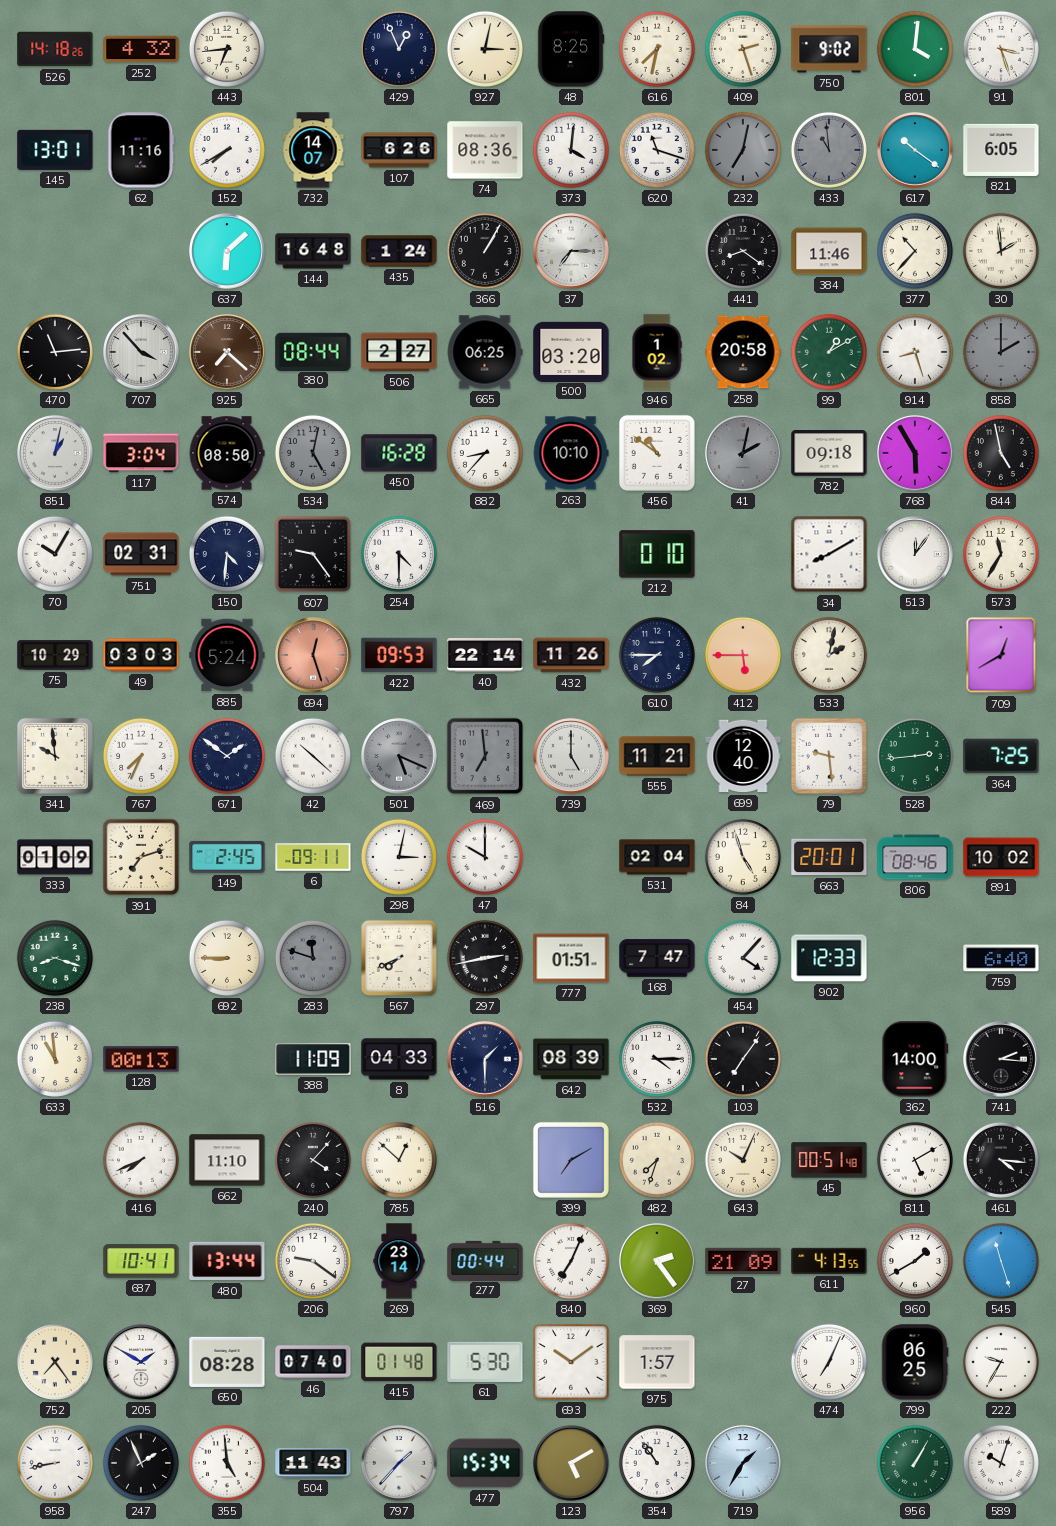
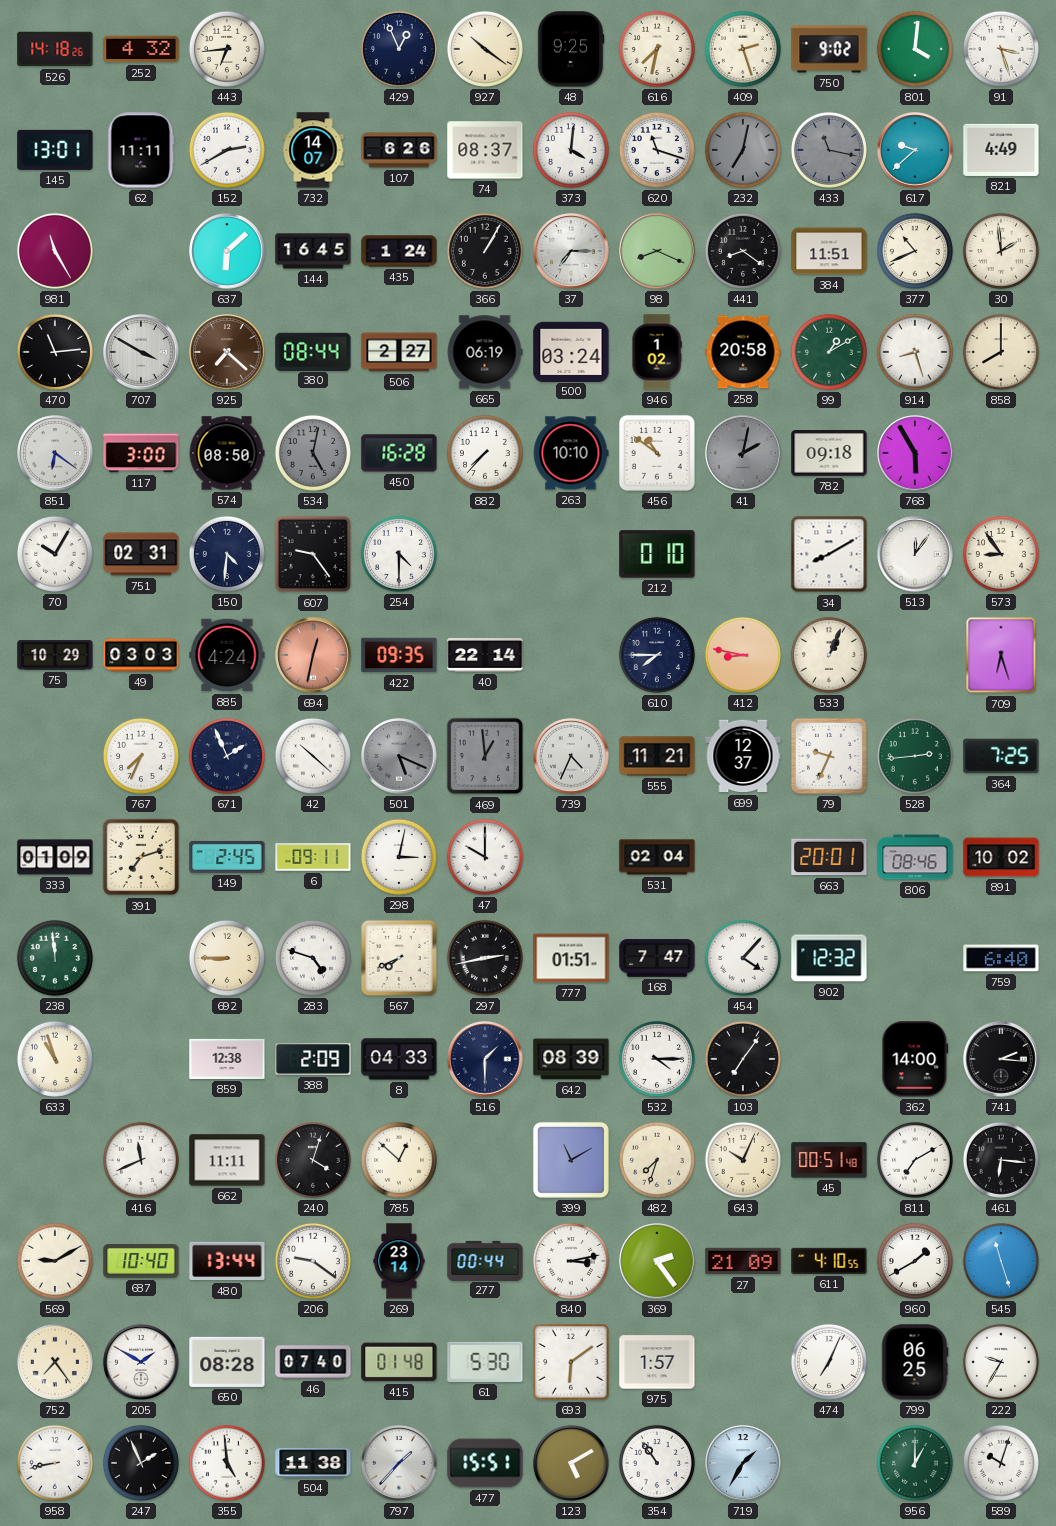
927: 3:02 -> 10:21
48: 8:25 -> 9:25
62: 11:16 -> 11:11
152: 7:40 -> 2:40
74: 08:36 -> 08:37
433: 10:59 -> 11:17
617: 10:21 -> 9:38
821: 6:05 -> 4:49
981: none -> 11:25
144: 16:48 -> 16:45
98: none -> 8:19
384: 11:46 -> 11:51
377: 10:37 -> 10:41
707: 3:53 -> 3:50
665: 06:25 -> 06:19
500: 03:20 -> 03:24
858: 2:00 -> 8:00
858 dial: grey -> cream
851: 1:02 -> 6:21
117: 3:04 -> 3:00
882: 8:37 -> 7:37
844: 4:58 -> none
573: 11:35 -> 8:54
885: 5:24 -> 4:24
694: 12:27 -> 12:32
422: 09:53 -> 09:35
432: 11:26 -> none
412: 5:45 -> 8:47
533: 2:02 -> 1:04
709: 12:40 -> 6:27
341: 9:59 -> none
671: 1:51 -> 1:56
469: 6:59 -> 12:59
739: 5:00 -> 4:34
699: 12:40 -> 12:37
79: 9:29 -> 9:34
84: 4:57 -> none
238: 8:18 -> 11:59
283: 11:48 -> 4:48
283 dial: grey -> white
902: 12:33 -> 12:32
633: 10:59 -> 10:57
128: 00:13 -> none
859: none -> 12:38
388: 11:09 -> 2:09
416: 7:41 -> 11:41
662: 11:10 -> 11:11
240: 4:07 -> 4:03
399: 7:10 -> 11:10
811: 5:10 -> 7:10
461: 4:16 -> 6:16
569: none -> 9:10
687: 10:41 -> 10:40
840: 7:04 -> 3:13
611: 4:13 -> 4:10
693: 10:09 -> 6:09
504: 11:43 -> 11:38
477: 15:34 -> 15:51
956: 1:05 -> 1:00
